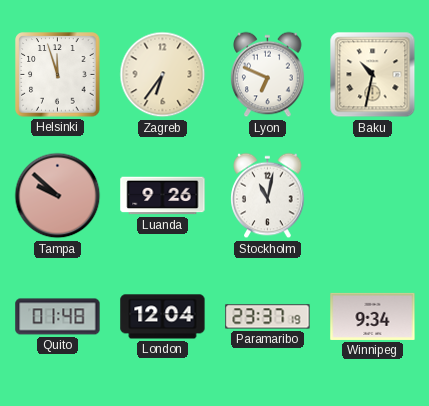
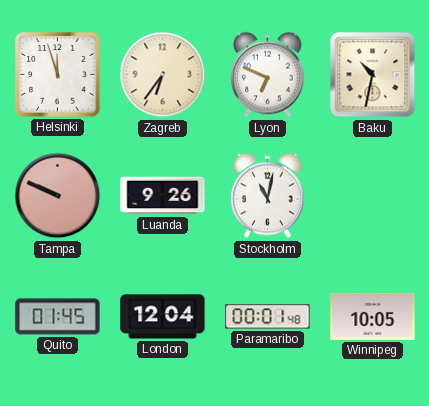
Tampa: 9:52 -> 9:49
Quito: 01:48 -> 01:45
Paramaribo: 23:37 -> 00:01
Winnipeg: 9:34 -> 10:05
